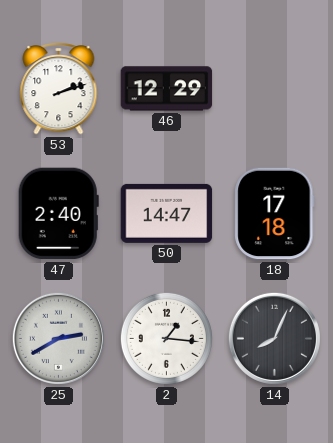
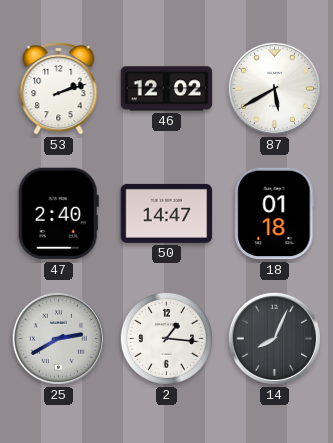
46: 12:29 -> 12:02
87: none -> 5:40
18: 17:18 -> 01:18
